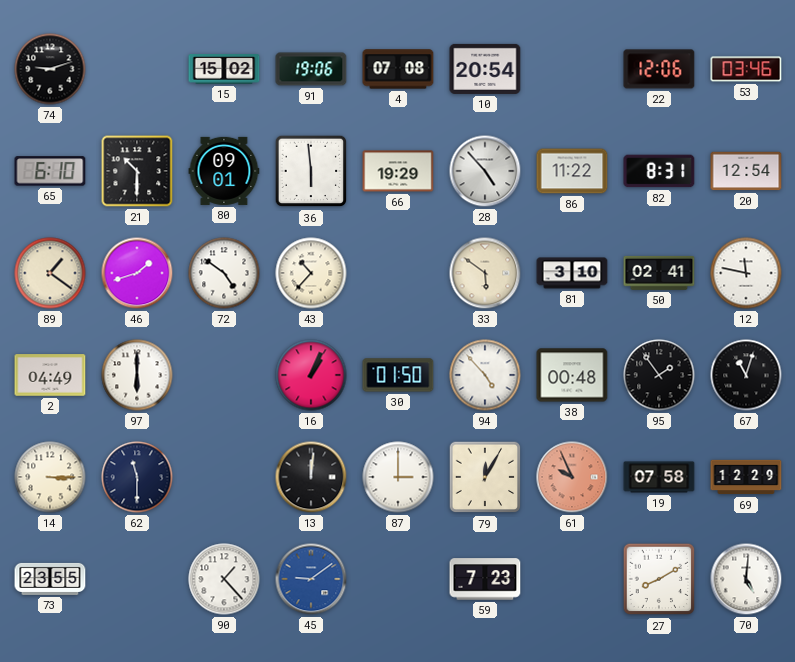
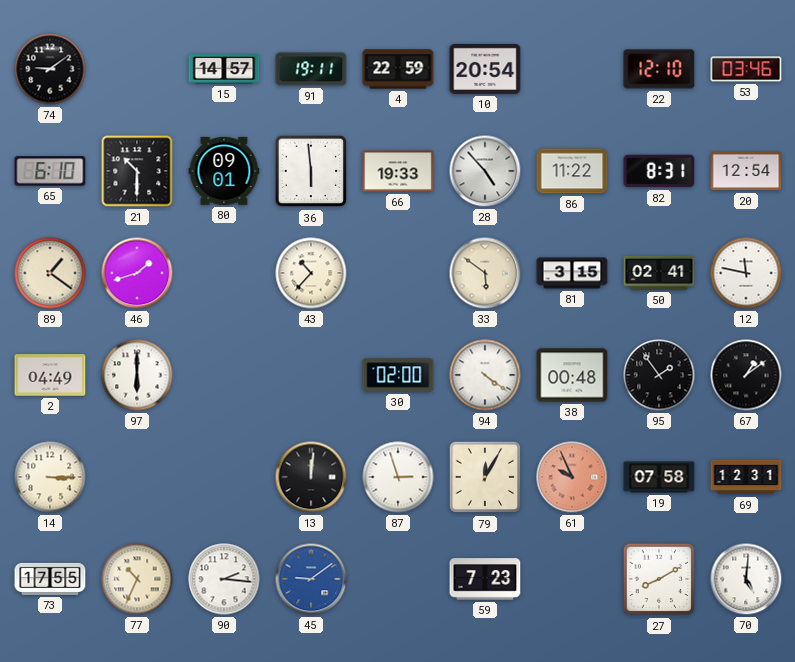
74: 9:12 -> 9:09
15: 15:02 -> 14:57
91: 19:06 -> 19:11
4: 07:08 -> 22:59
22: 12:06 -> 12:10
66: 19:29 -> 19:33
72: 4:51 -> none
81: 3:10 -> 3:15
16: 1:04 -> none
30: 01:50 -> 02:00
94: 4:53 -> 4:21
67: 11:03 -> 1:09
62: 11:30 -> none
87: 3:00 -> 2:57
69: 12:29 -> 12:31
73: 23:55 -> 17:55
77: none -> 10:34
90: 1:23 -> 2:16
